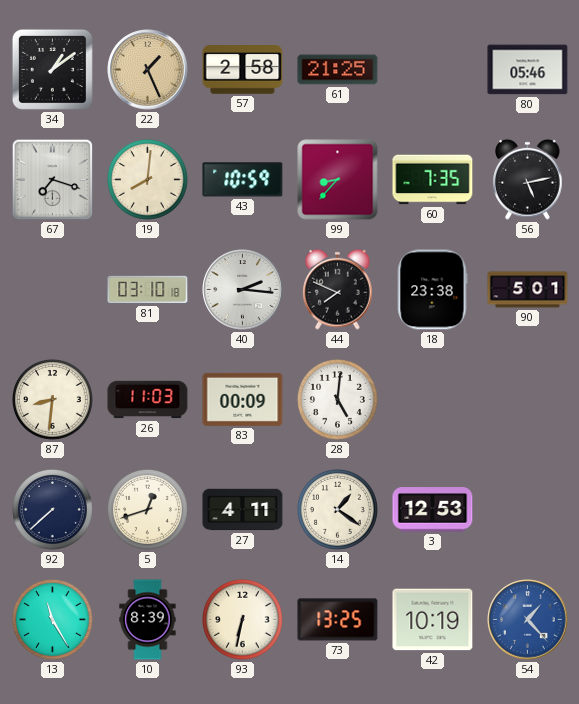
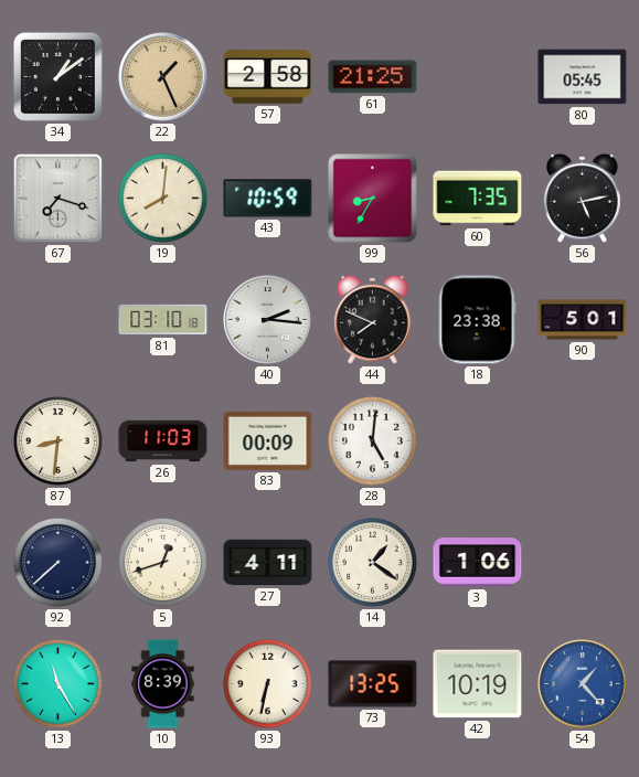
80: 05:46 -> 05:45
99: 8:37 -> 8:35
3: 12:53 -> 1:06
